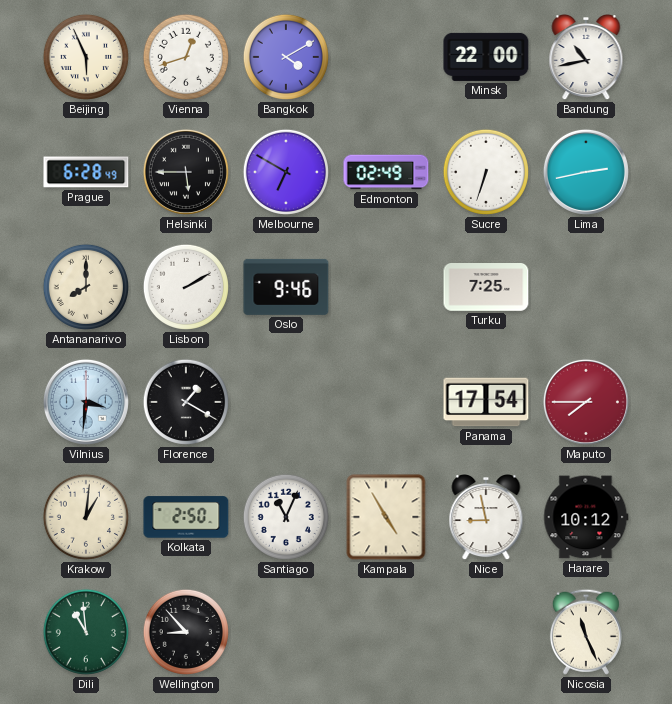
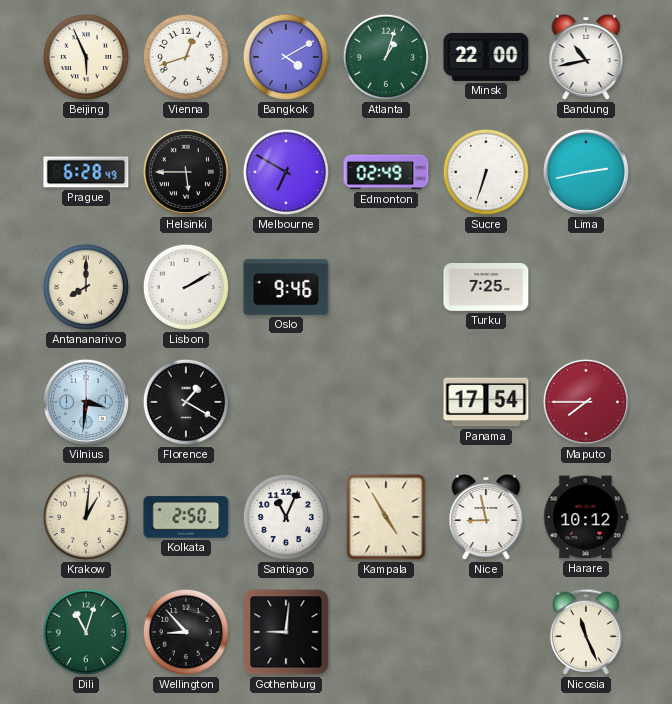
Atlanta: none -> 1:03
Dili: 10:59 -> 11:03
Gothenburg: none -> 9:01
